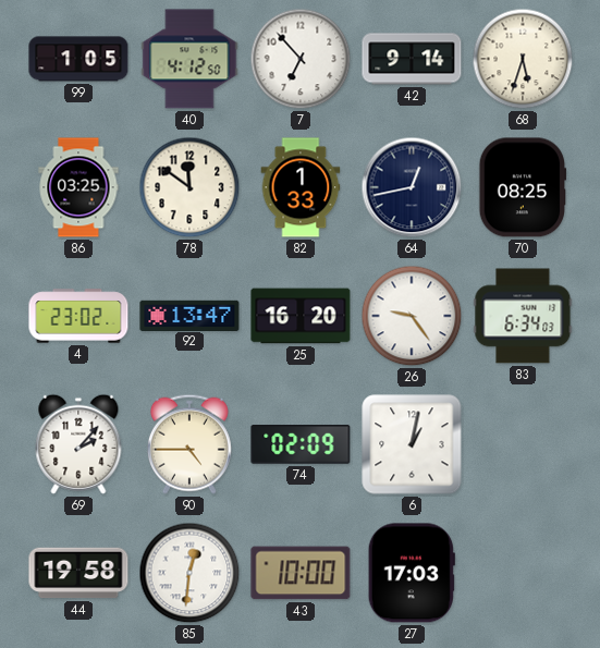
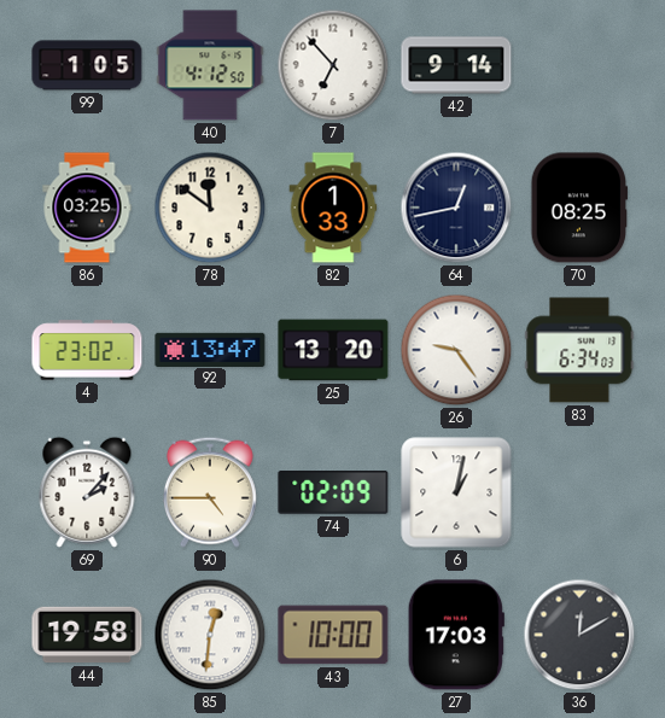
68: 5:33 -> none
25: 16:20 -> 13:20
36: none -> 12:10
